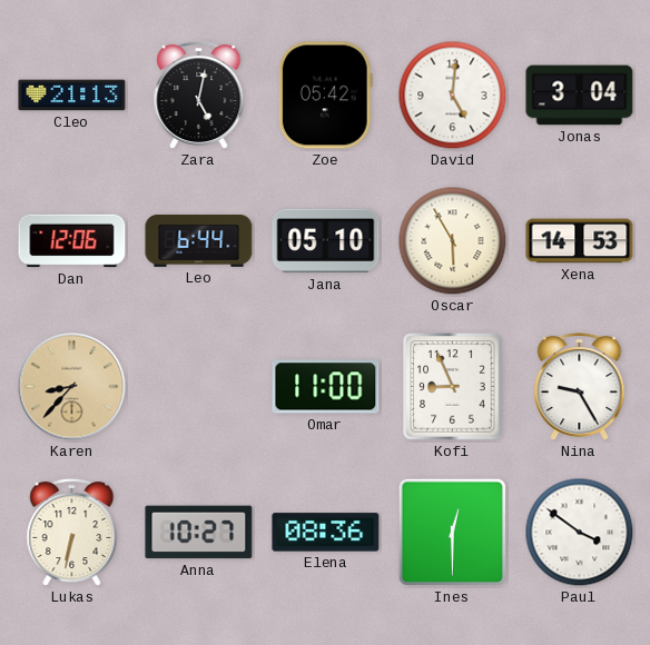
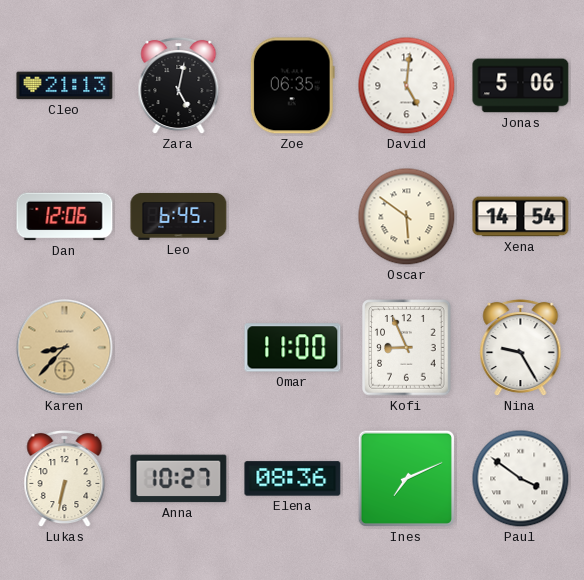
Zoe: 05:42 -> 06:35
Jonas: 3:04 -> 5:06
Leo: 6:44 -> 6:45
Jana: 05:10 -> none
Oscar: 5:55 -> 5:51
Xena: 14:53 -> 14:54
Ines: 12:30 -> 7:11
